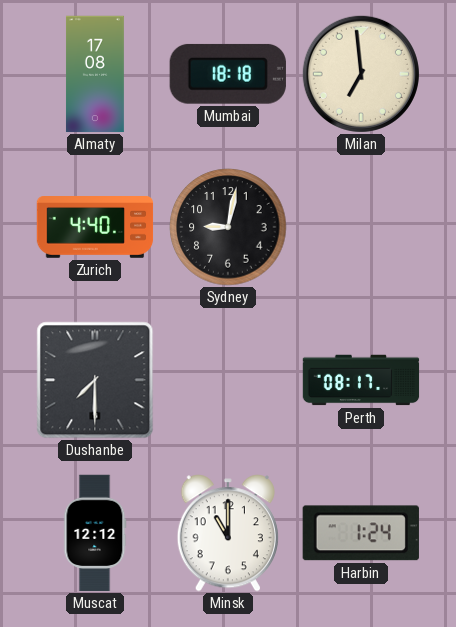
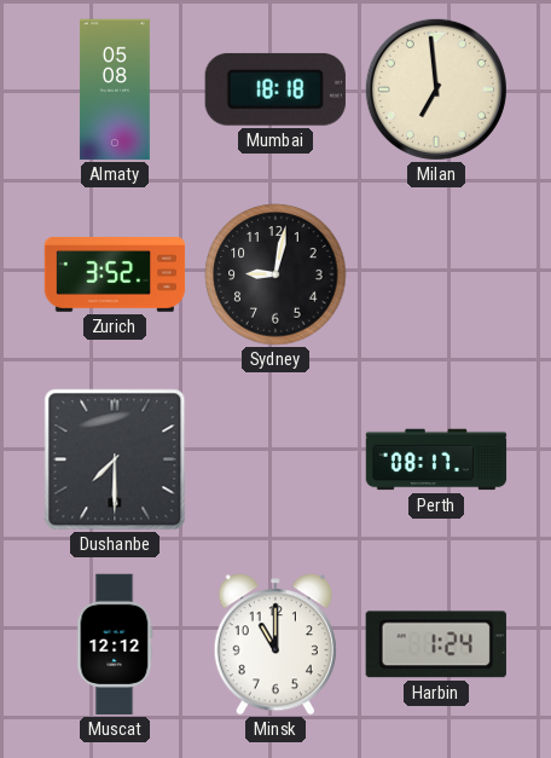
Almaty: 17:08 -> 05:08
Zurich: 4:40 -> 3:52
